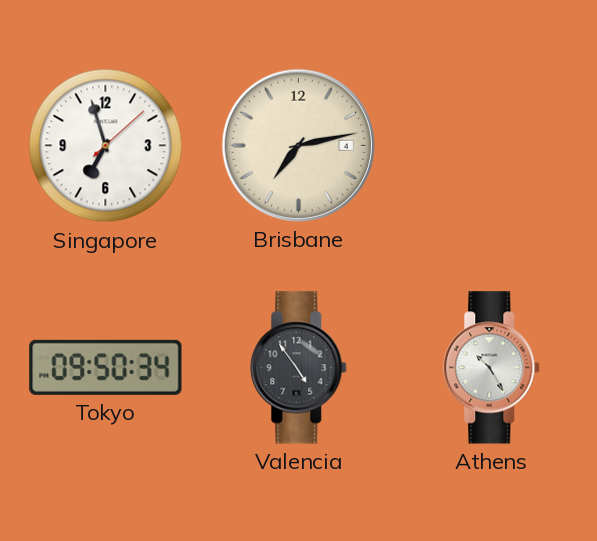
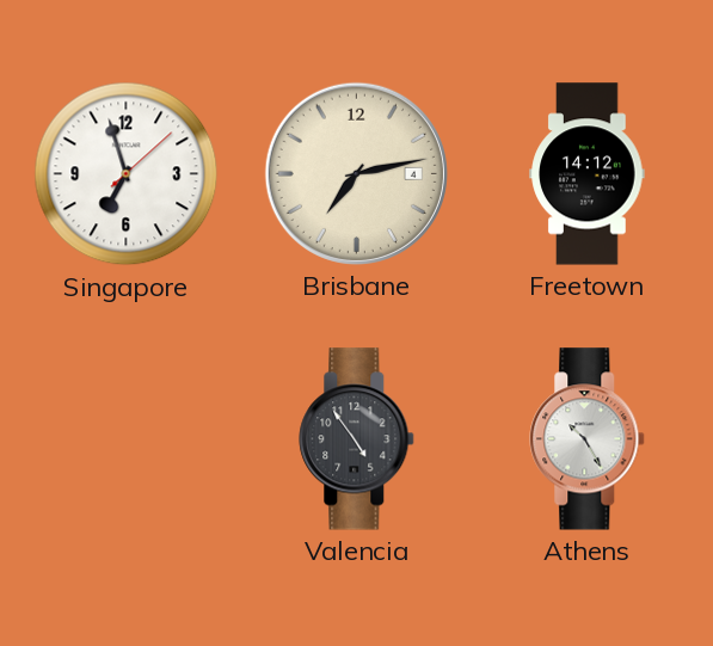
Freetown: none -> 14:12
Tokyo: 09:50 -> none
